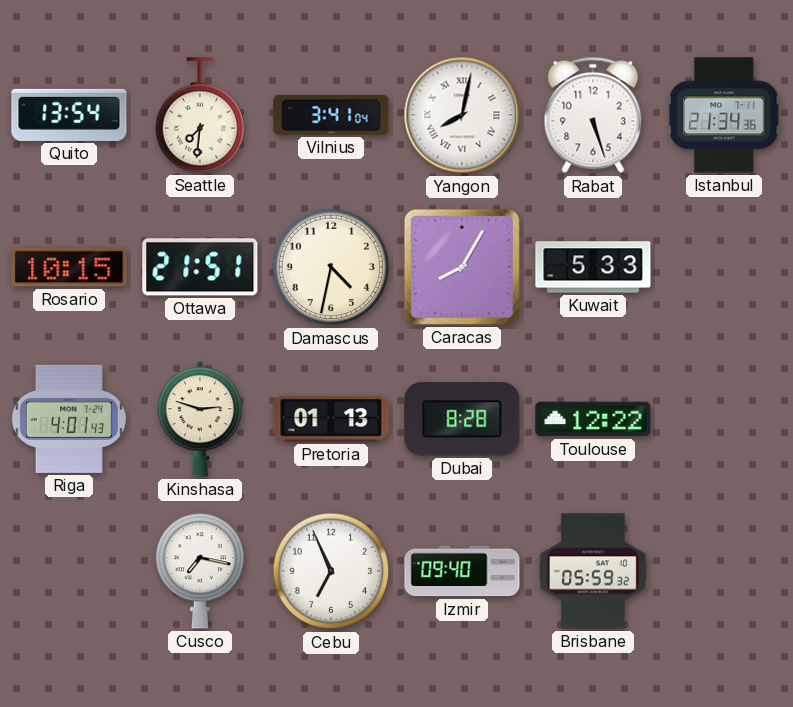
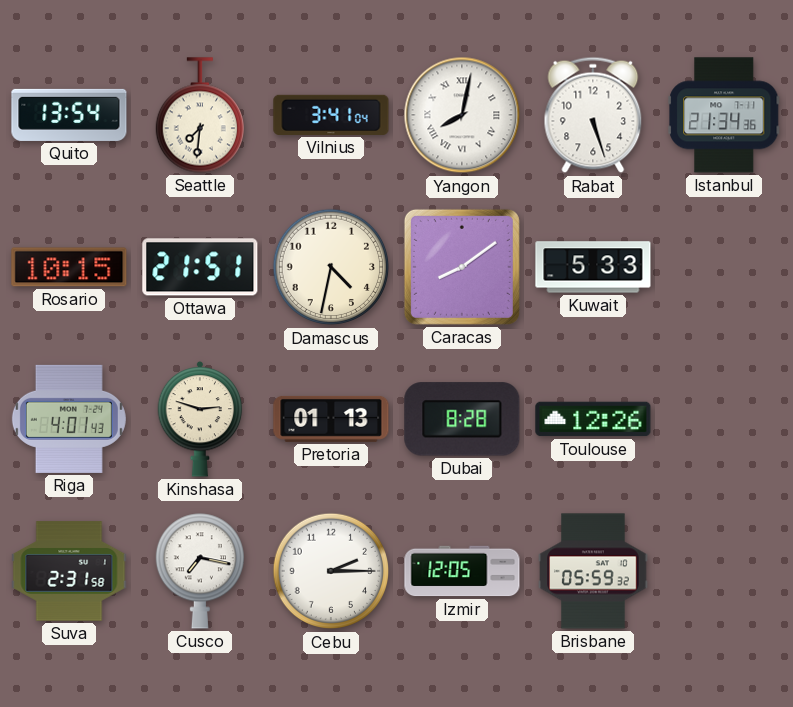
Caracas: 8:05 -> 8:09
Toulouse: 12:22 -> 12:26
Suva: none -> 2:31
Cebu: 6:56 -> 2:15
Izmir: 09:40 -> 12:05
